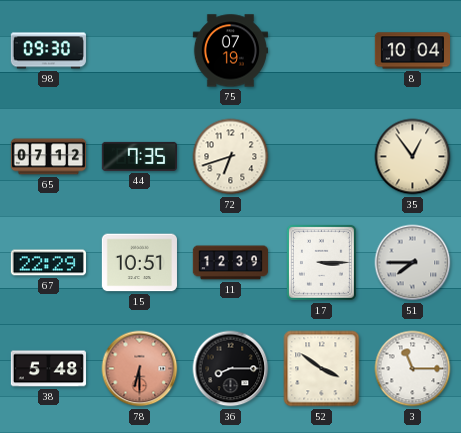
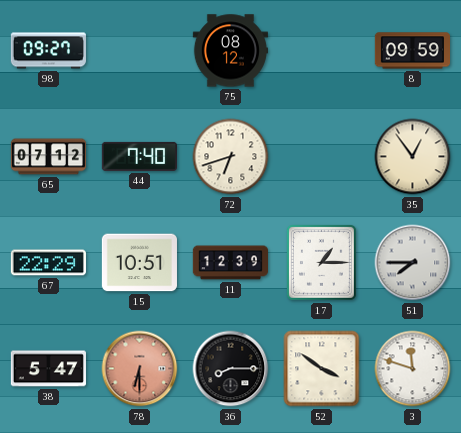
98: 09:30 -> 09:27
75: 07:19 -> 08:12
8: 10:04 -> 09:59
44: 7:35 -> 7:40
17: 3:15 -> 1:15
38: 5:48 -> 5:47
3: 11:15 -> 11:48
